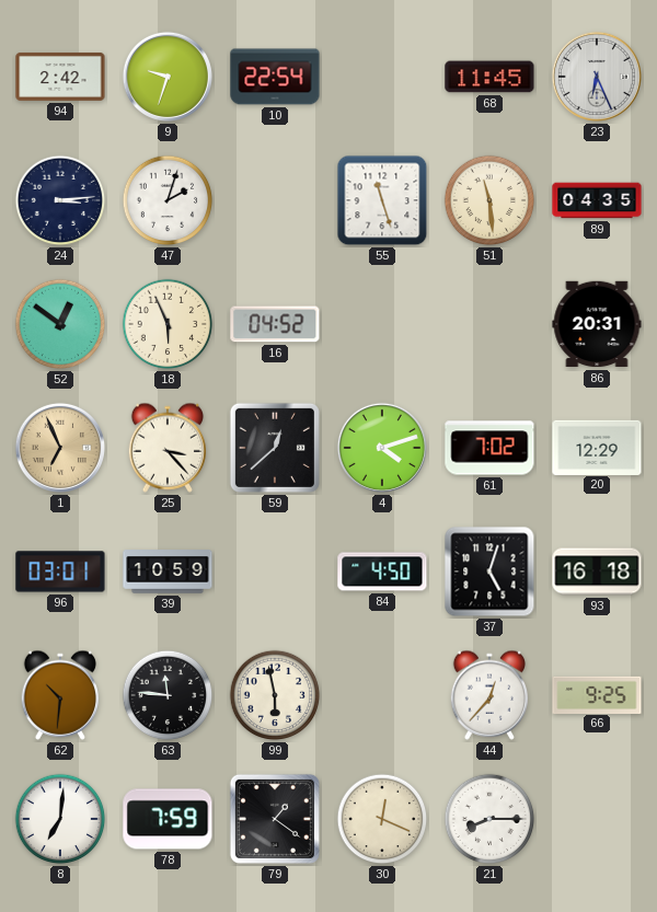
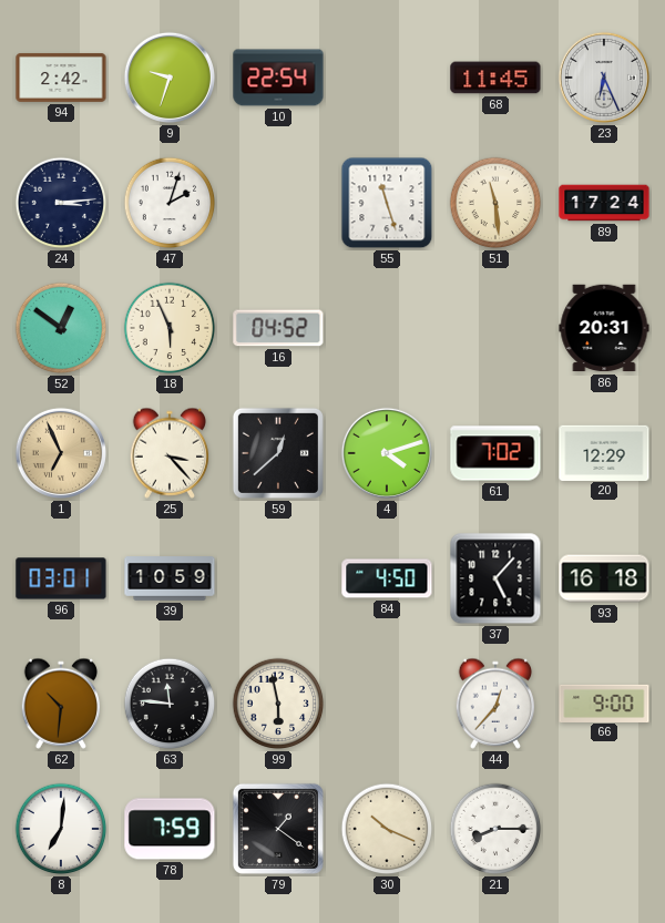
89: 04:35 -> 17:24
37: 5:03 -> 5:07
66: 9:25 -> 9:00
30: 12:19 -> 10:19
